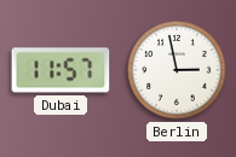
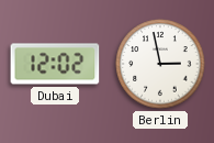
Dubai: 11:57 -> 12:02
